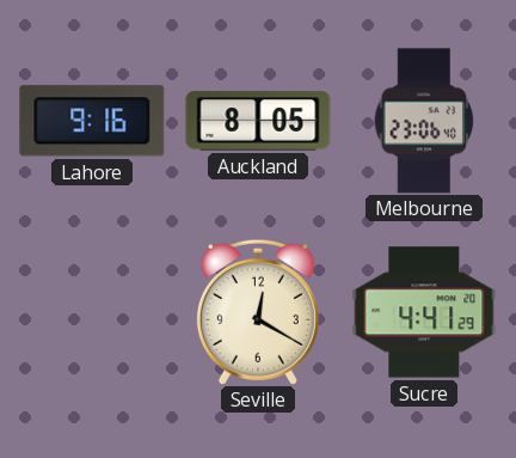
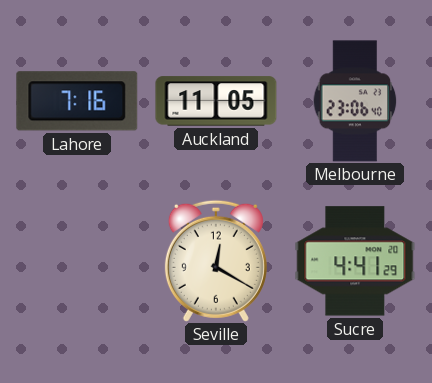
Lahore: 9:16 -> 7:16
Auckland: 8:05 -> 11:05
